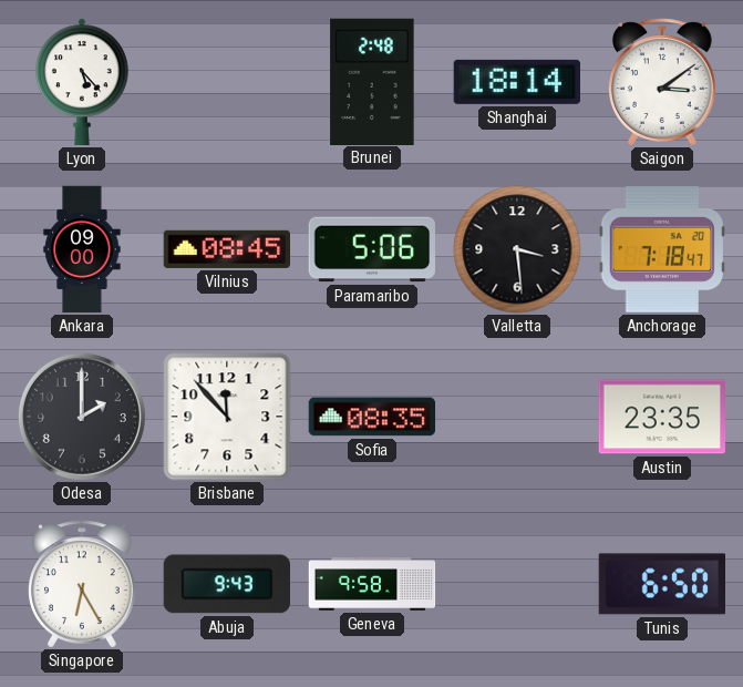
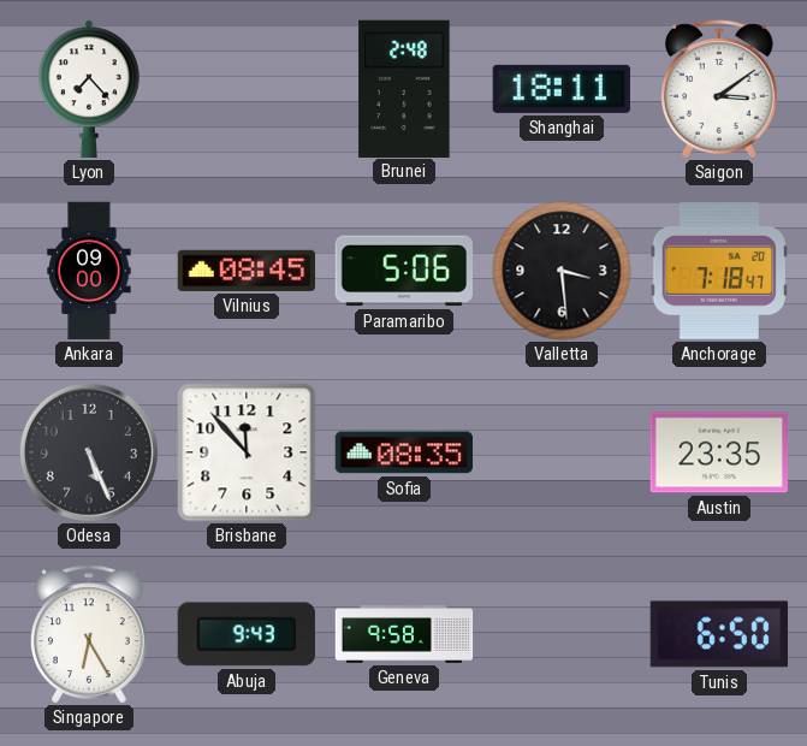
Lyon: 5:23 -> 7:23
Shanghai: 18:14 -> 18:11
Odesa: 2:00 -> 5:26
